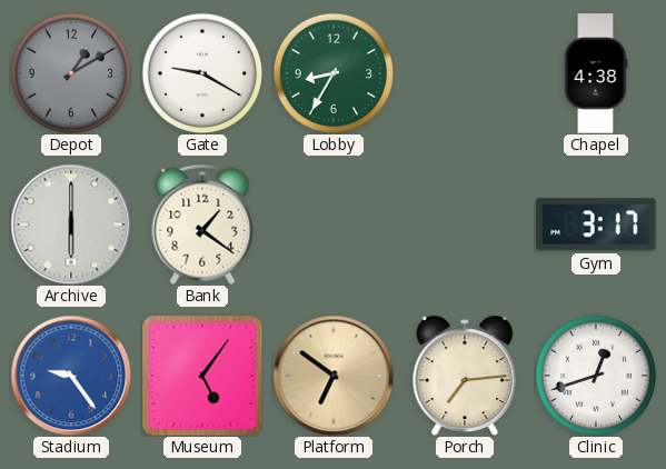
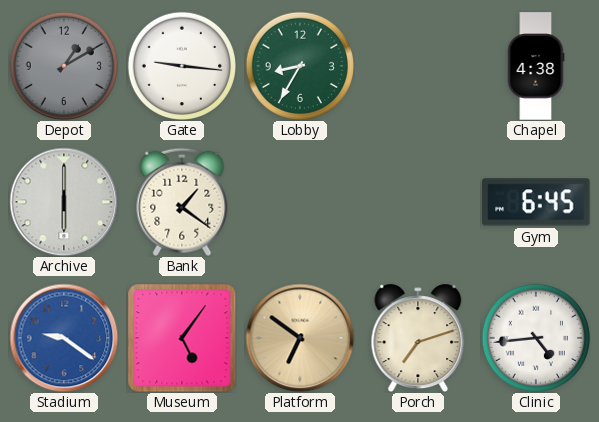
Gate: 9:20 -> 9:16
Gym: 3:17 -> 6:45
Stadium: 9:24 -> 9:21
Porch: 7:14 -> 7:12
Clinic: 12:42 -> 4:44
